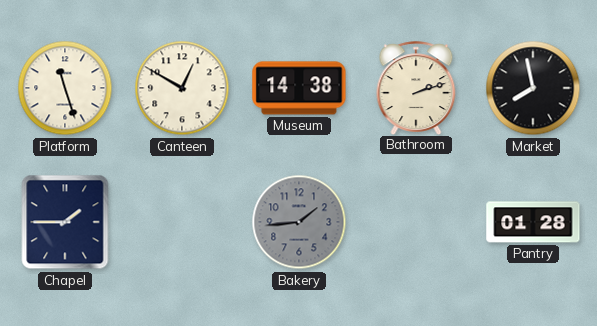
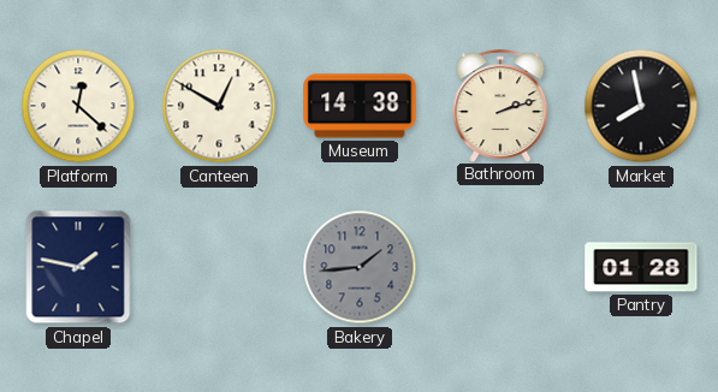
Platform: 11:27 -> 12:22
Chapel: 1:45 -> 1:47
